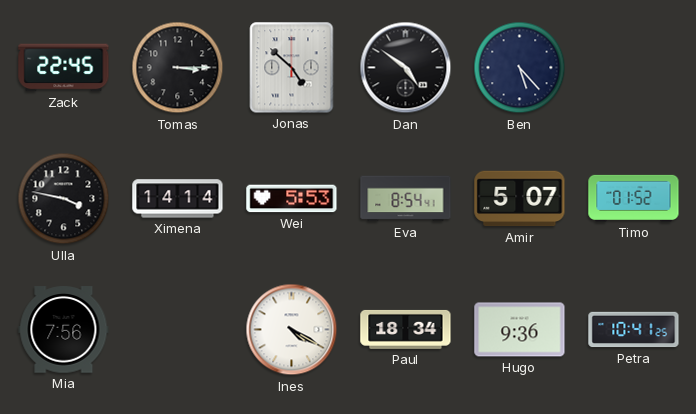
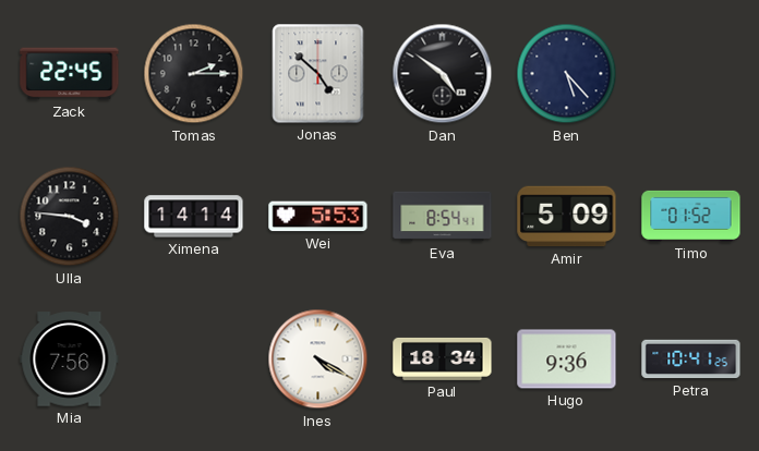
Tomas: 3:15 -> 2:15
Ulla: 3:47 -> 3:46
Amir: 5:07 -> 5:09
